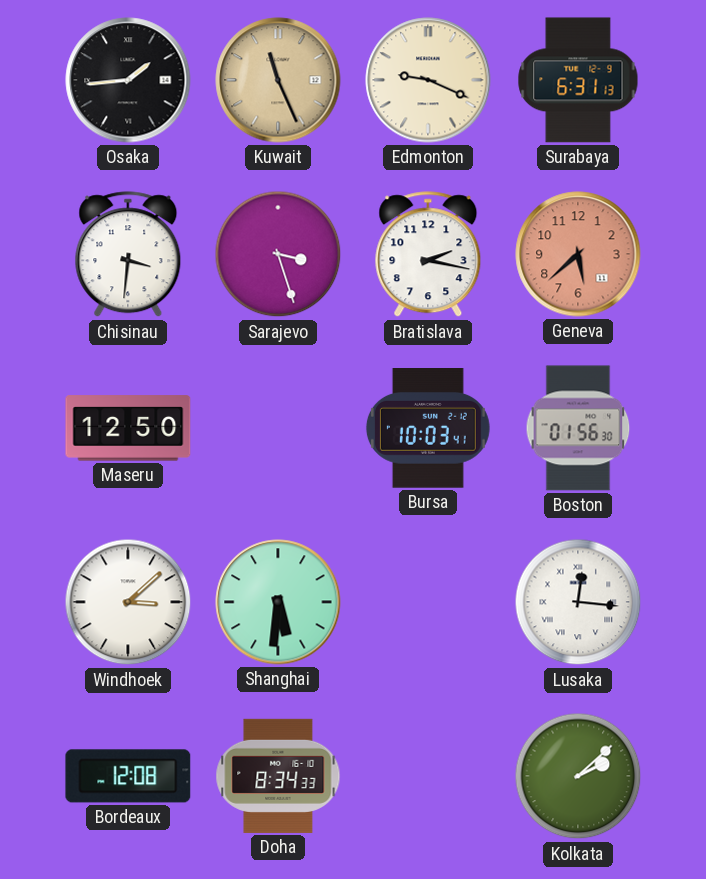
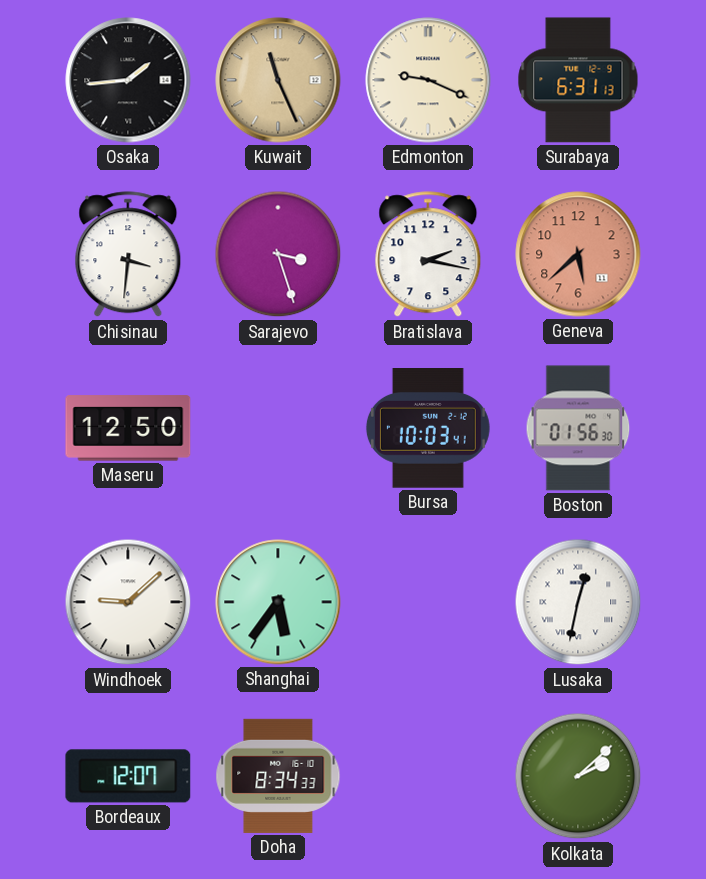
Windhoek: 3:08 -> 9:08
Shanghai: 5:31 -> 5:36
Lusaka: 12:16 -> 12:32
Bordeaux: 12:08 -> 12:07
